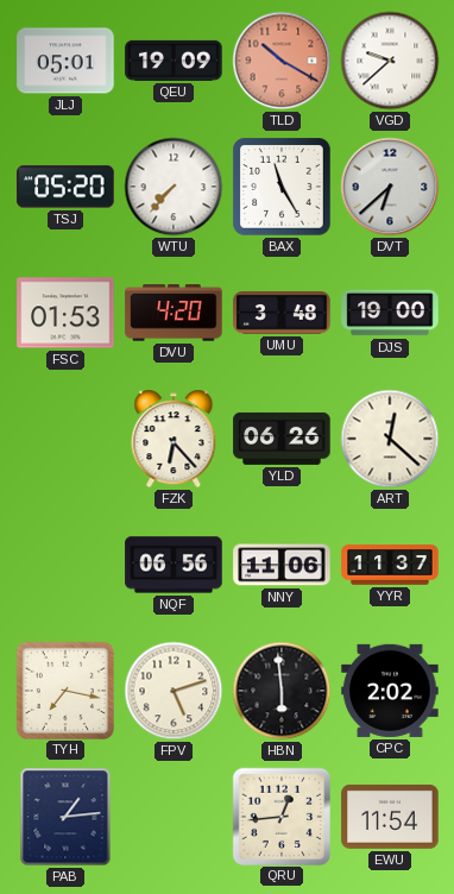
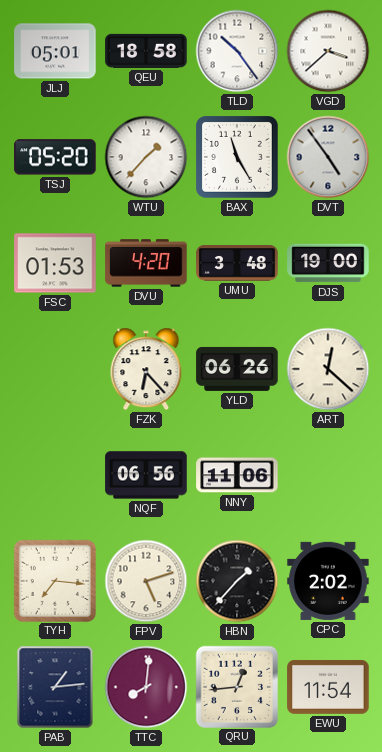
QEU: 19:09 -> 18:58
TLD: 10:20 -> 10:24
TLD dial: salmon -> white
VGD: 9:38 -> 3:38
WTU: 7:37 -> 1:37
DVT: 6:38 -> 4:54
YYR: 11:37 -> none
TYH: 7:17 -> 7:16
HBN: 5:59 -> 1:37
TTC: none -> 8:01
